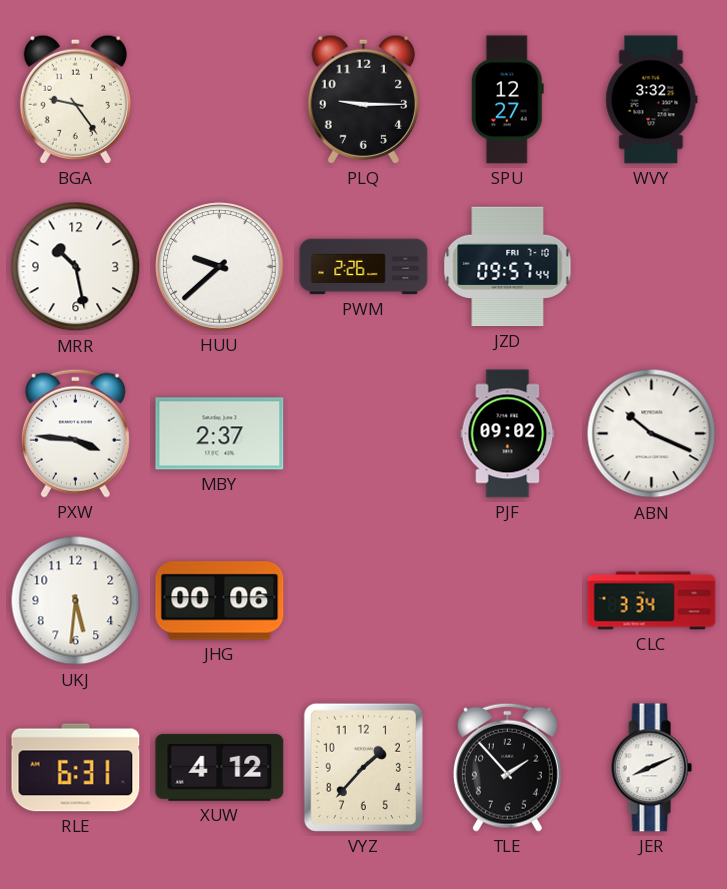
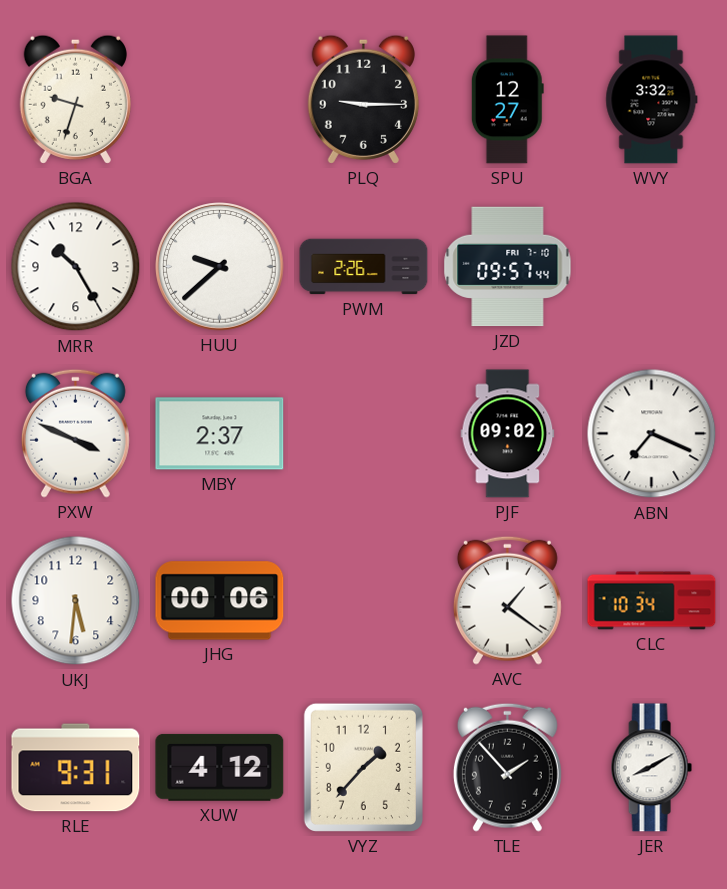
BGA: 9:24 -> 9:33
MRR: 10:28 -> 10:25
PXW: 3:46 -> 3:49
ABN: 10:19 -> 7:19
AVC: none -> 1:21
CLC: 3:34 -> 10:34
RLE: 6:31 -> 9:31
JER: 8:11 -> 8:10
